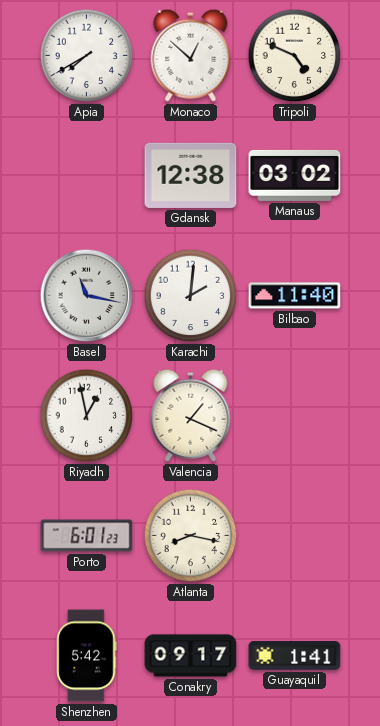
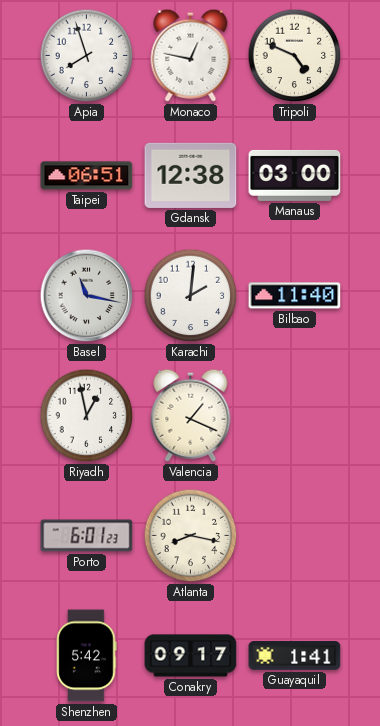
Apia: 7:40 -> 7:57
Monaco: 12:52 -> 12:47
Taipei: none -> 06:51
Manaus: 03:02 -> 03:00
